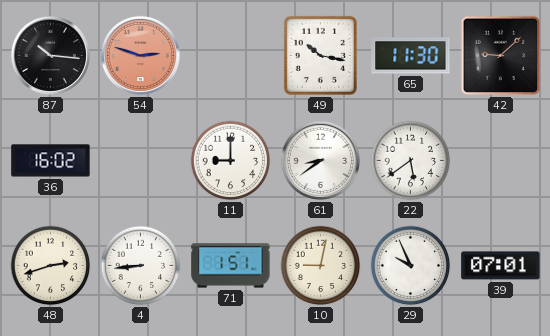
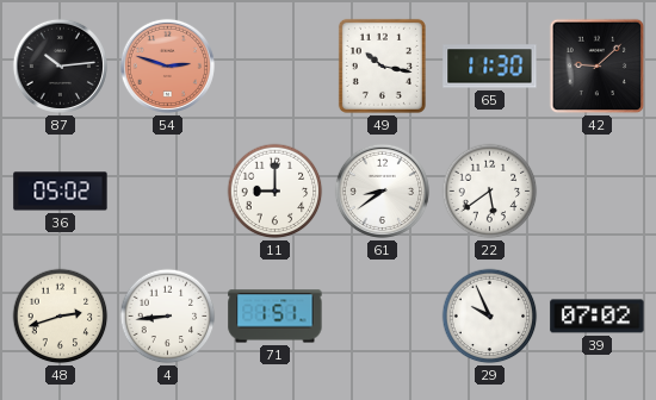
87: 10:16 -> 10:14
36: 16:02 -> 05:02
10: 9:02 -> none
39: 07:01 -> 07:02
